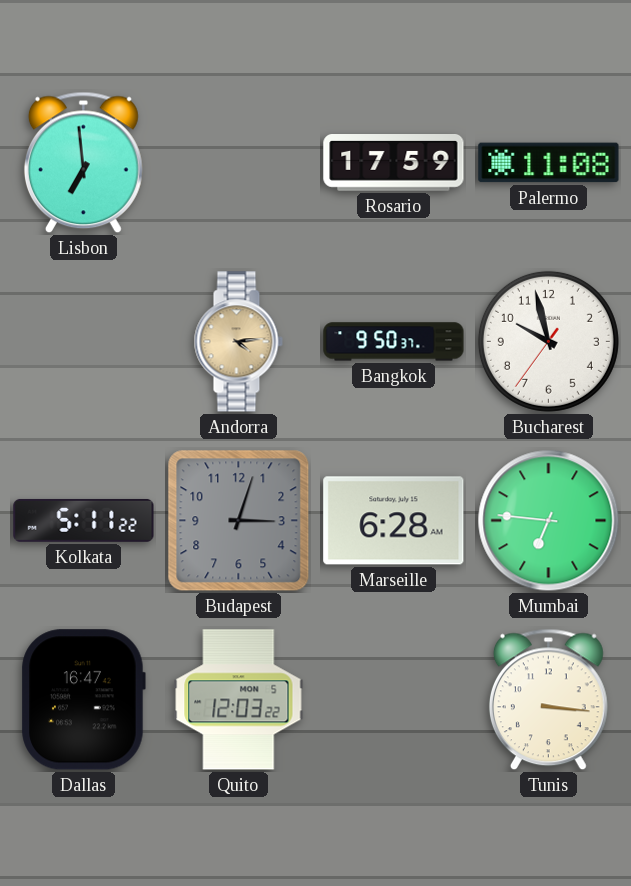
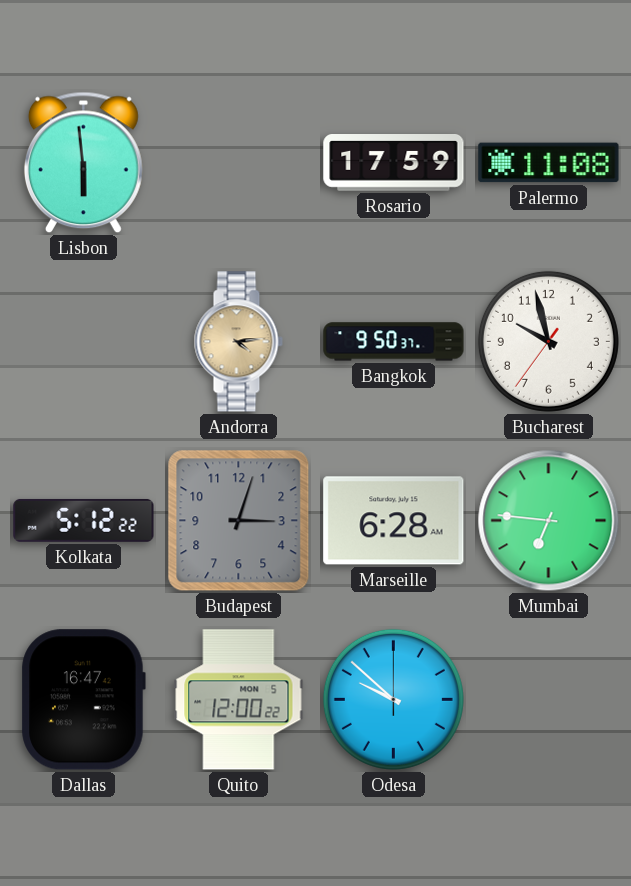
Lisbon: 6:59 -> 5:59
Kolkata: 5:11 -> 5:12
Quito: 12:03 -> 12:00
Odesa: none -> 9:52
Tunis: 3:16 -> none
